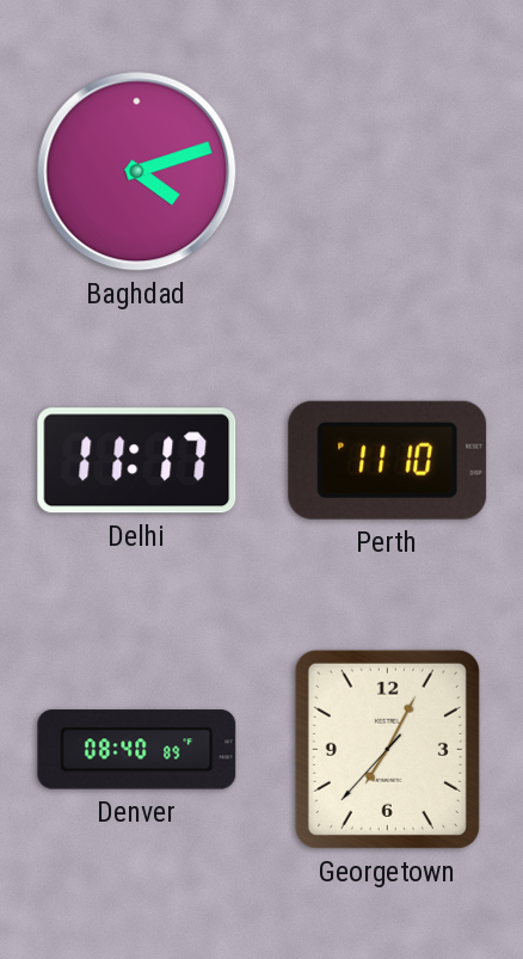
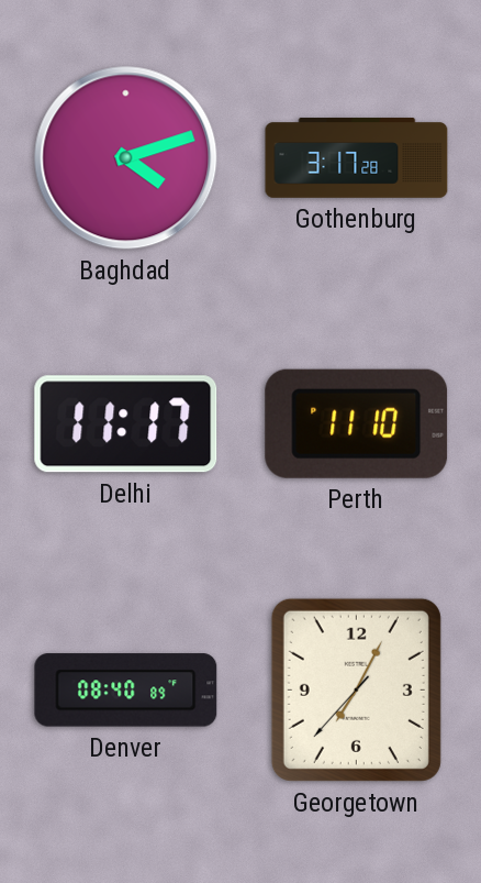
Gothenburg: none -> 3:17
